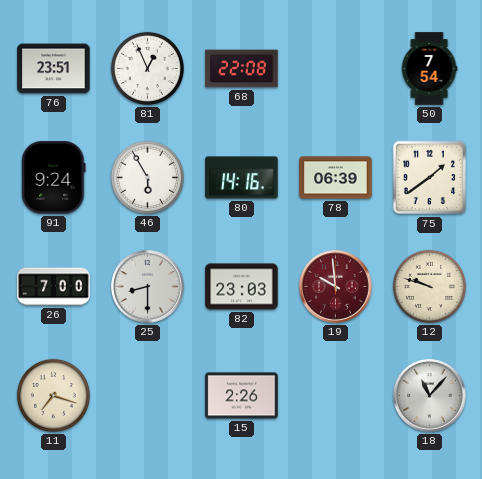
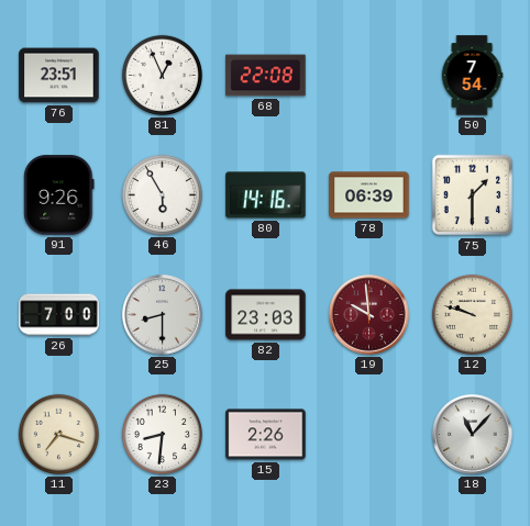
91: 9:24 -> 9:26
75: 1:39 -> 1:30
23: none -> 8:31
